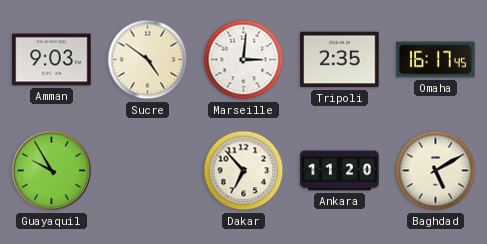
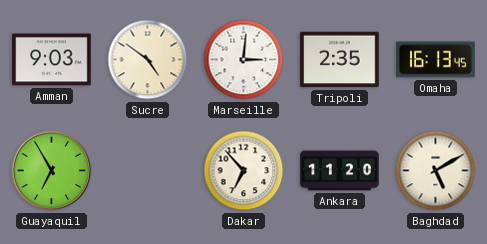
Omaha: 16:17 -> 16:13
Guayaquil: 9:55 -> 6:55
